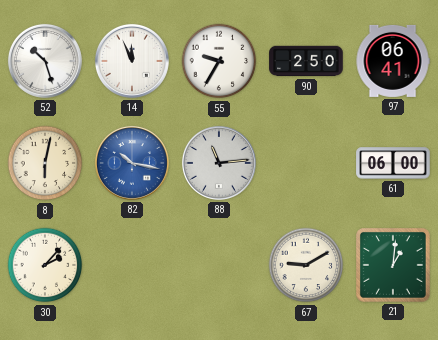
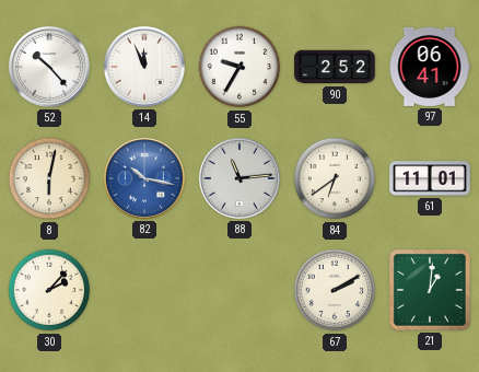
52: 10:27 -> 10:23
90: 2:50 -> 2:52
84: none -> 6:39
61: 06:00 -> 11:01
67: 9:10 -> 2:10
